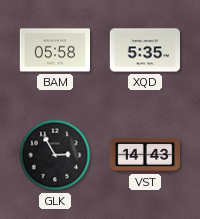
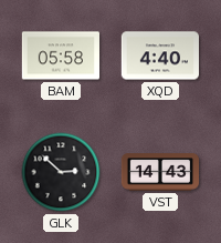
XQD: 5:35 -> 4:40
GLK: 2:55 -> 2:52
